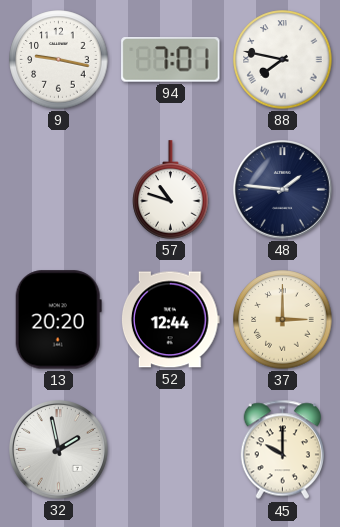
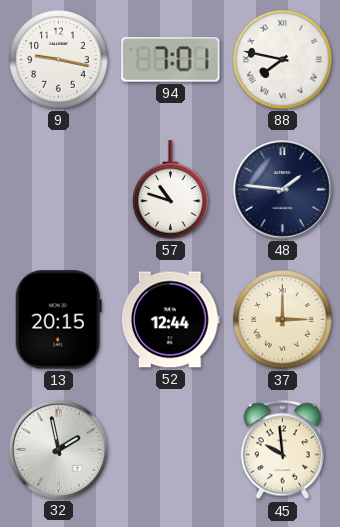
13: 20:20 -> 20:15
45: 10:00 -> 9:59
